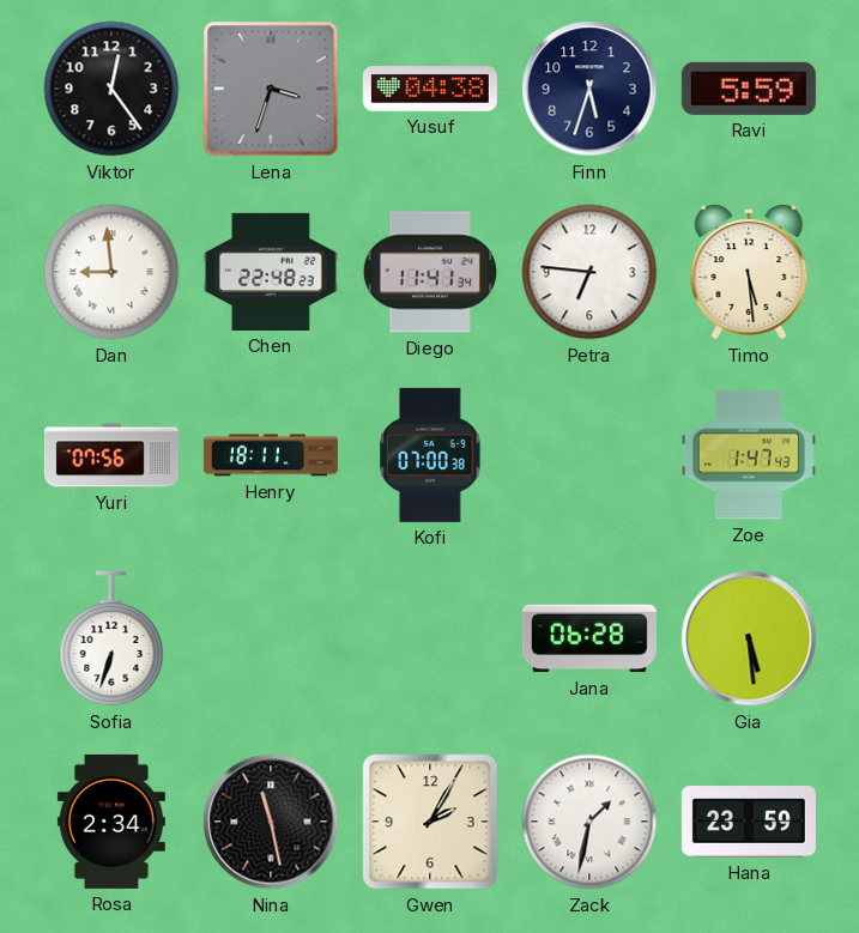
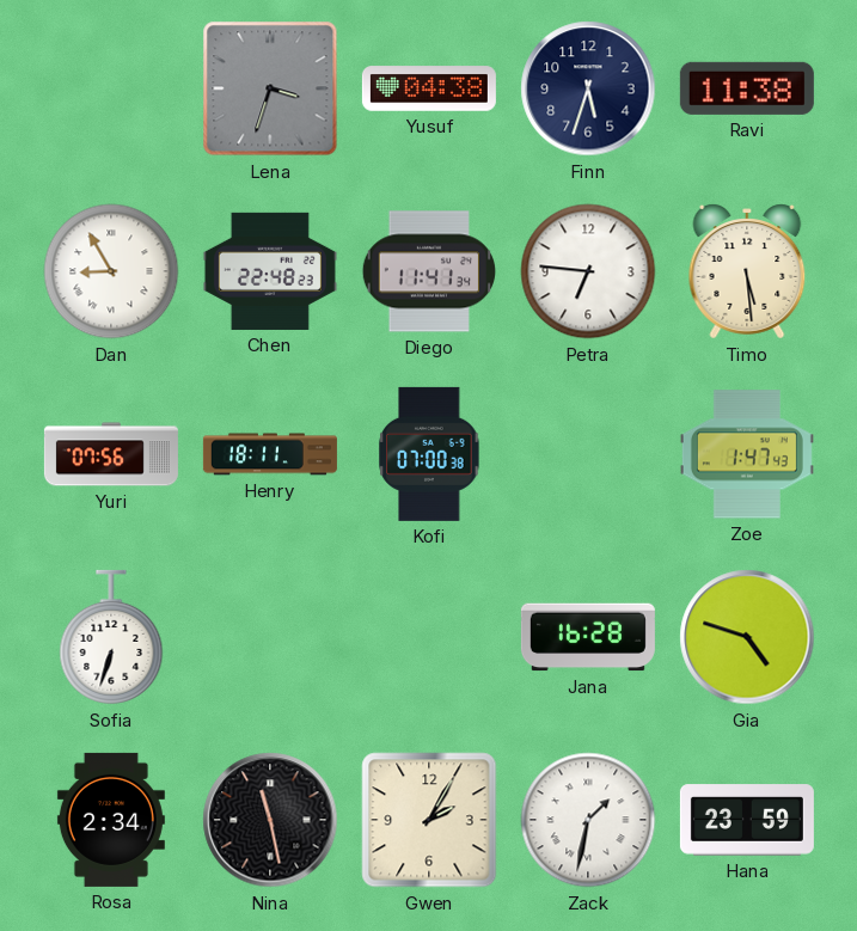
Viktor: 12:24 -> none
Ravi: 5:59 -> 11:38
Dan: 8:59 -> 8:55
Jana: 06:28 -> 16:28
Gia: 5:29 -> 4:48
